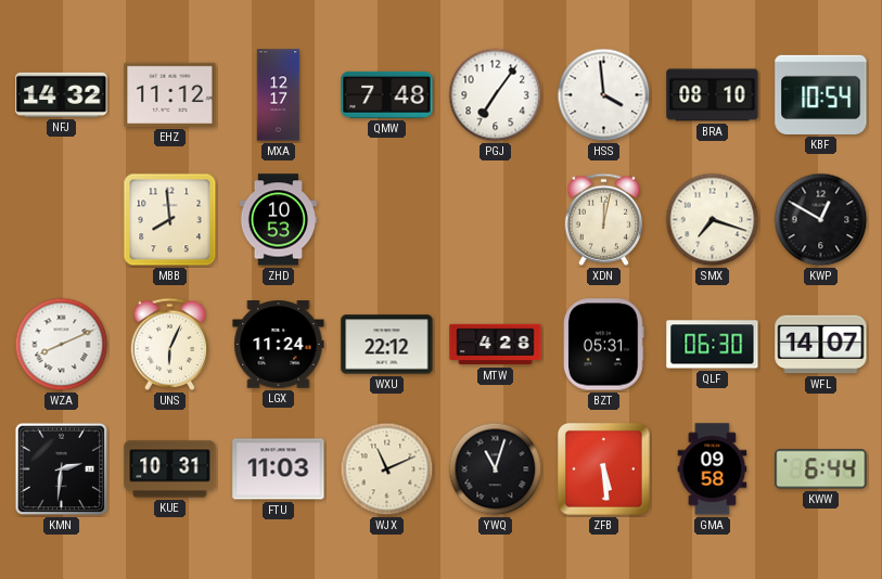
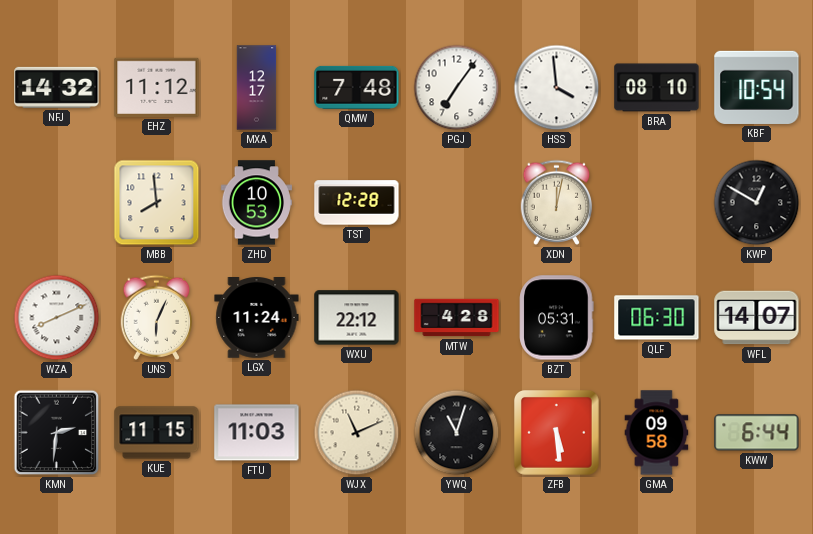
TST: none -> 12:28
SMX: 7:18 -> none
KUE: 10:31 -> 11:15
